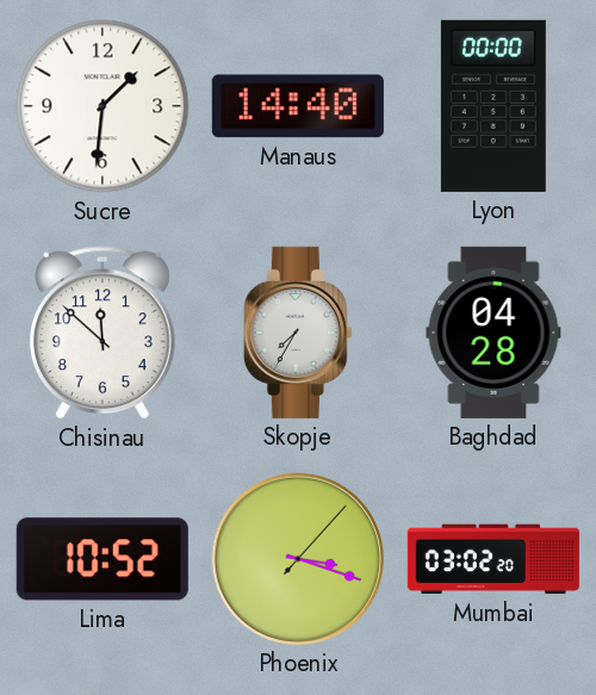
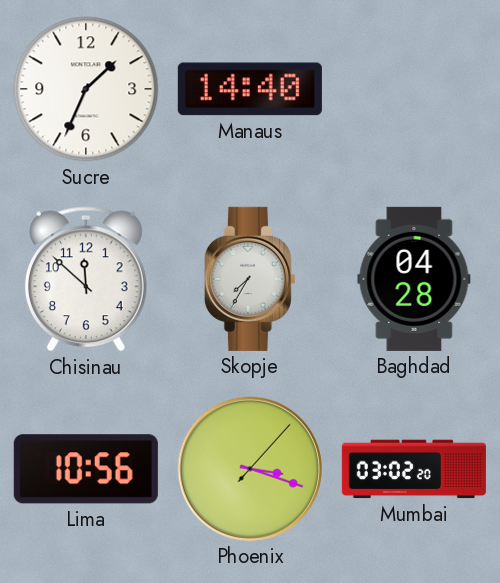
Sucre: 1:31 -> 1:34
Lyon: 00:00 -> none
Lima: 10:52 -> 10:56
